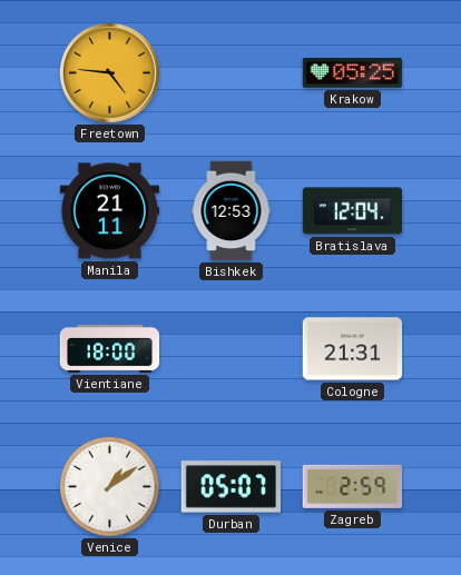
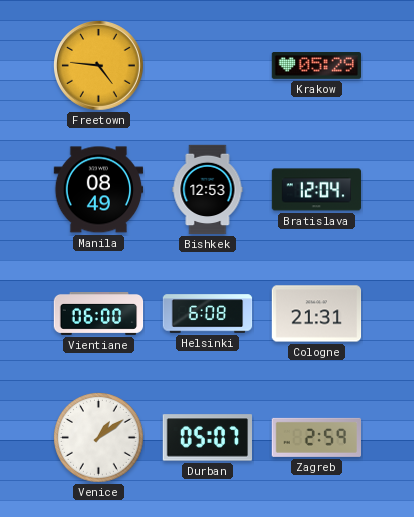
Krakow: 05:25 -> 05:29
Manila: 21:11 -> 08:49
Vientiane: 18:00 -> 06:00
Helsinki: none -> 6:08
